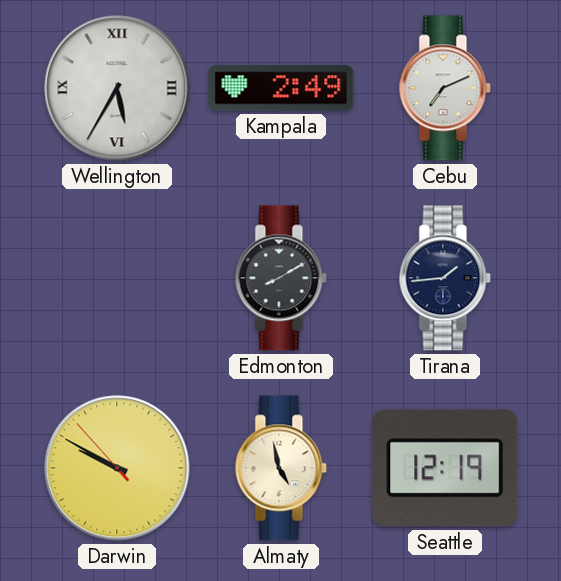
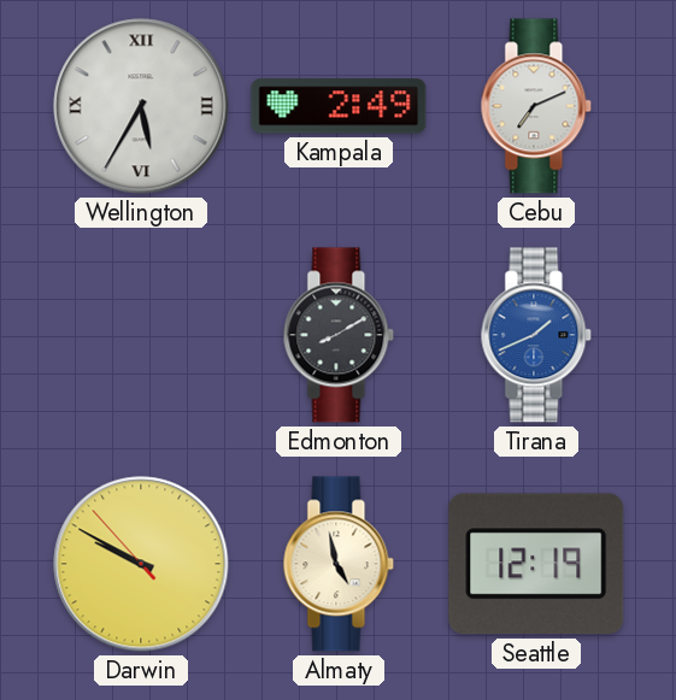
Tirana: 1:44 -> 1:41
Tirana dial: navy -> blue
